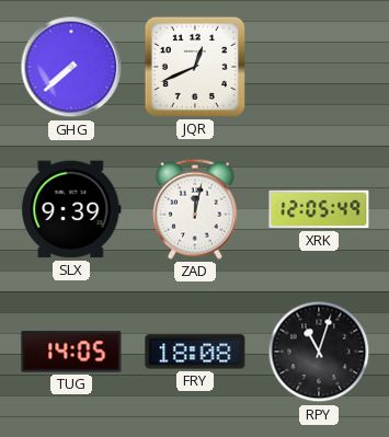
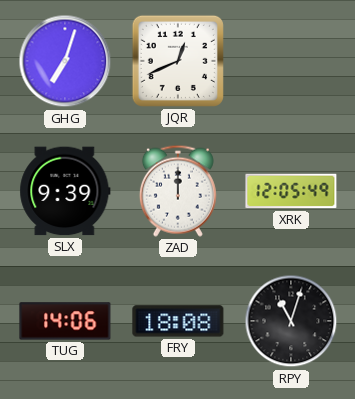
GHG: 7:38 -> 7:03
ZAD: 12:02 -> 12:00
TUG: 14:05 -> 14:06
